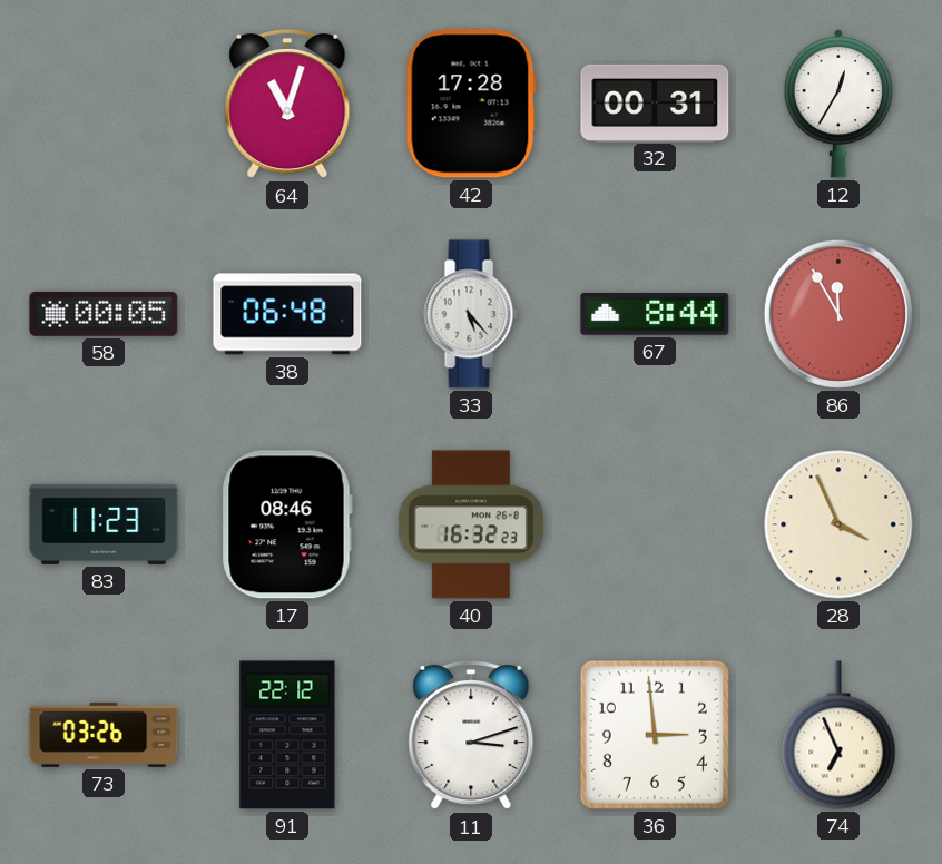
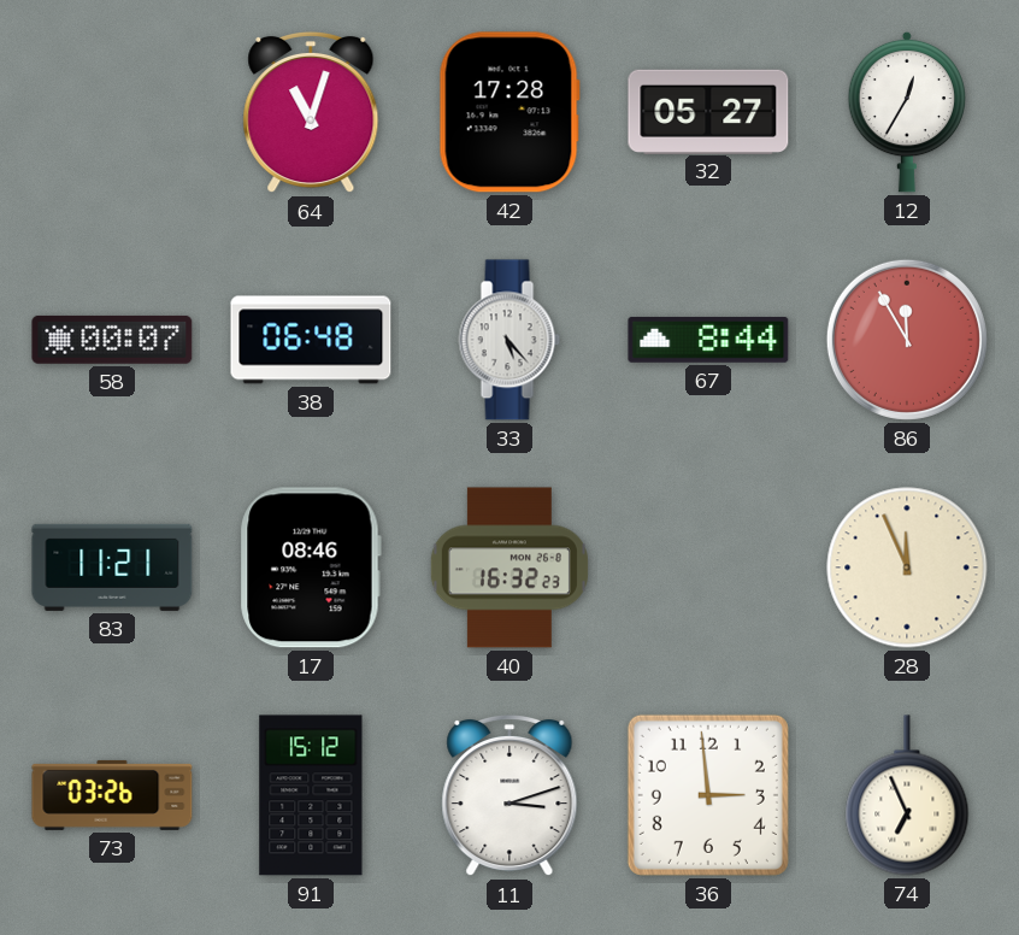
32: 00:31 -> 05:27
58: 00:05 -> 00:07
83: 11:23 -> 11:21
28: 3:56 -> 11:56
91: 22:12 -> 15:12
